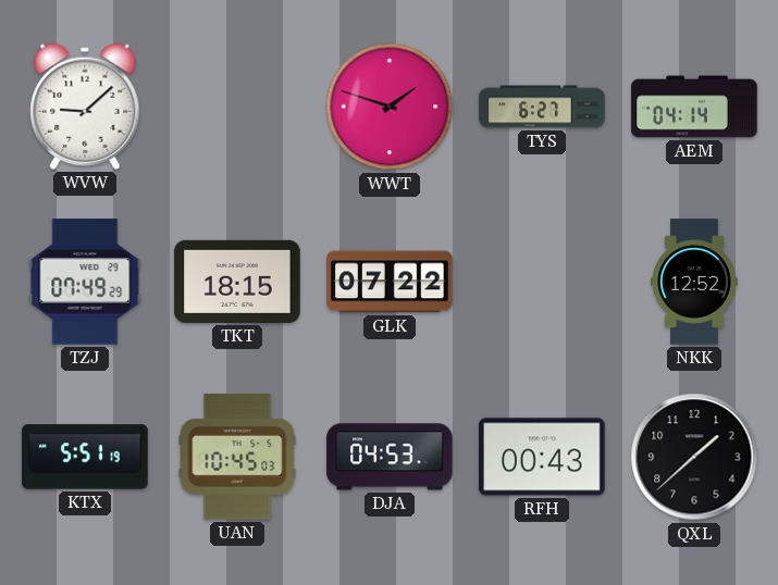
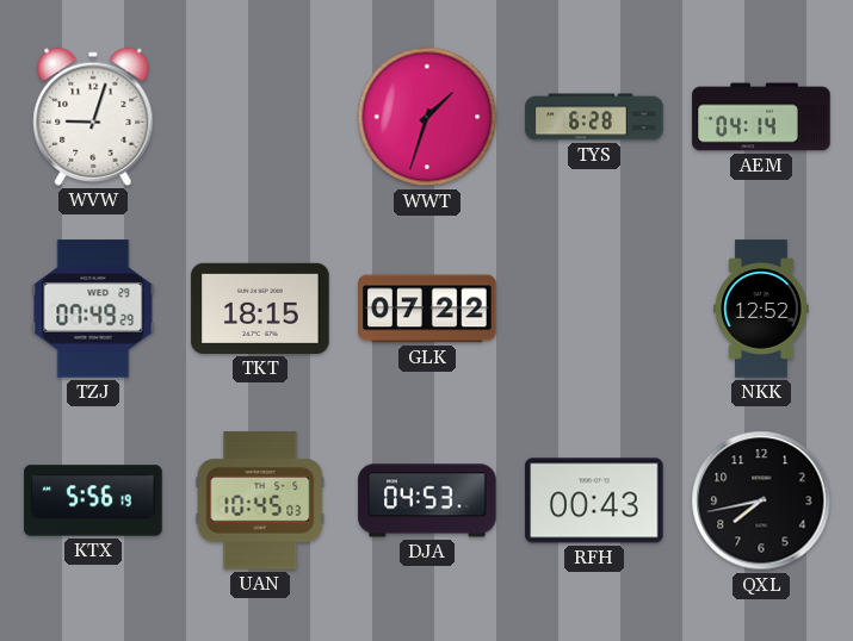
WVW: 9:08 -> 9:03
WWT: 1:48 -> 1:33
TYS: 6:27 -> 6:28
KTX: 5:51 -> 5:56
QXL: 1:38 -> 7:43
